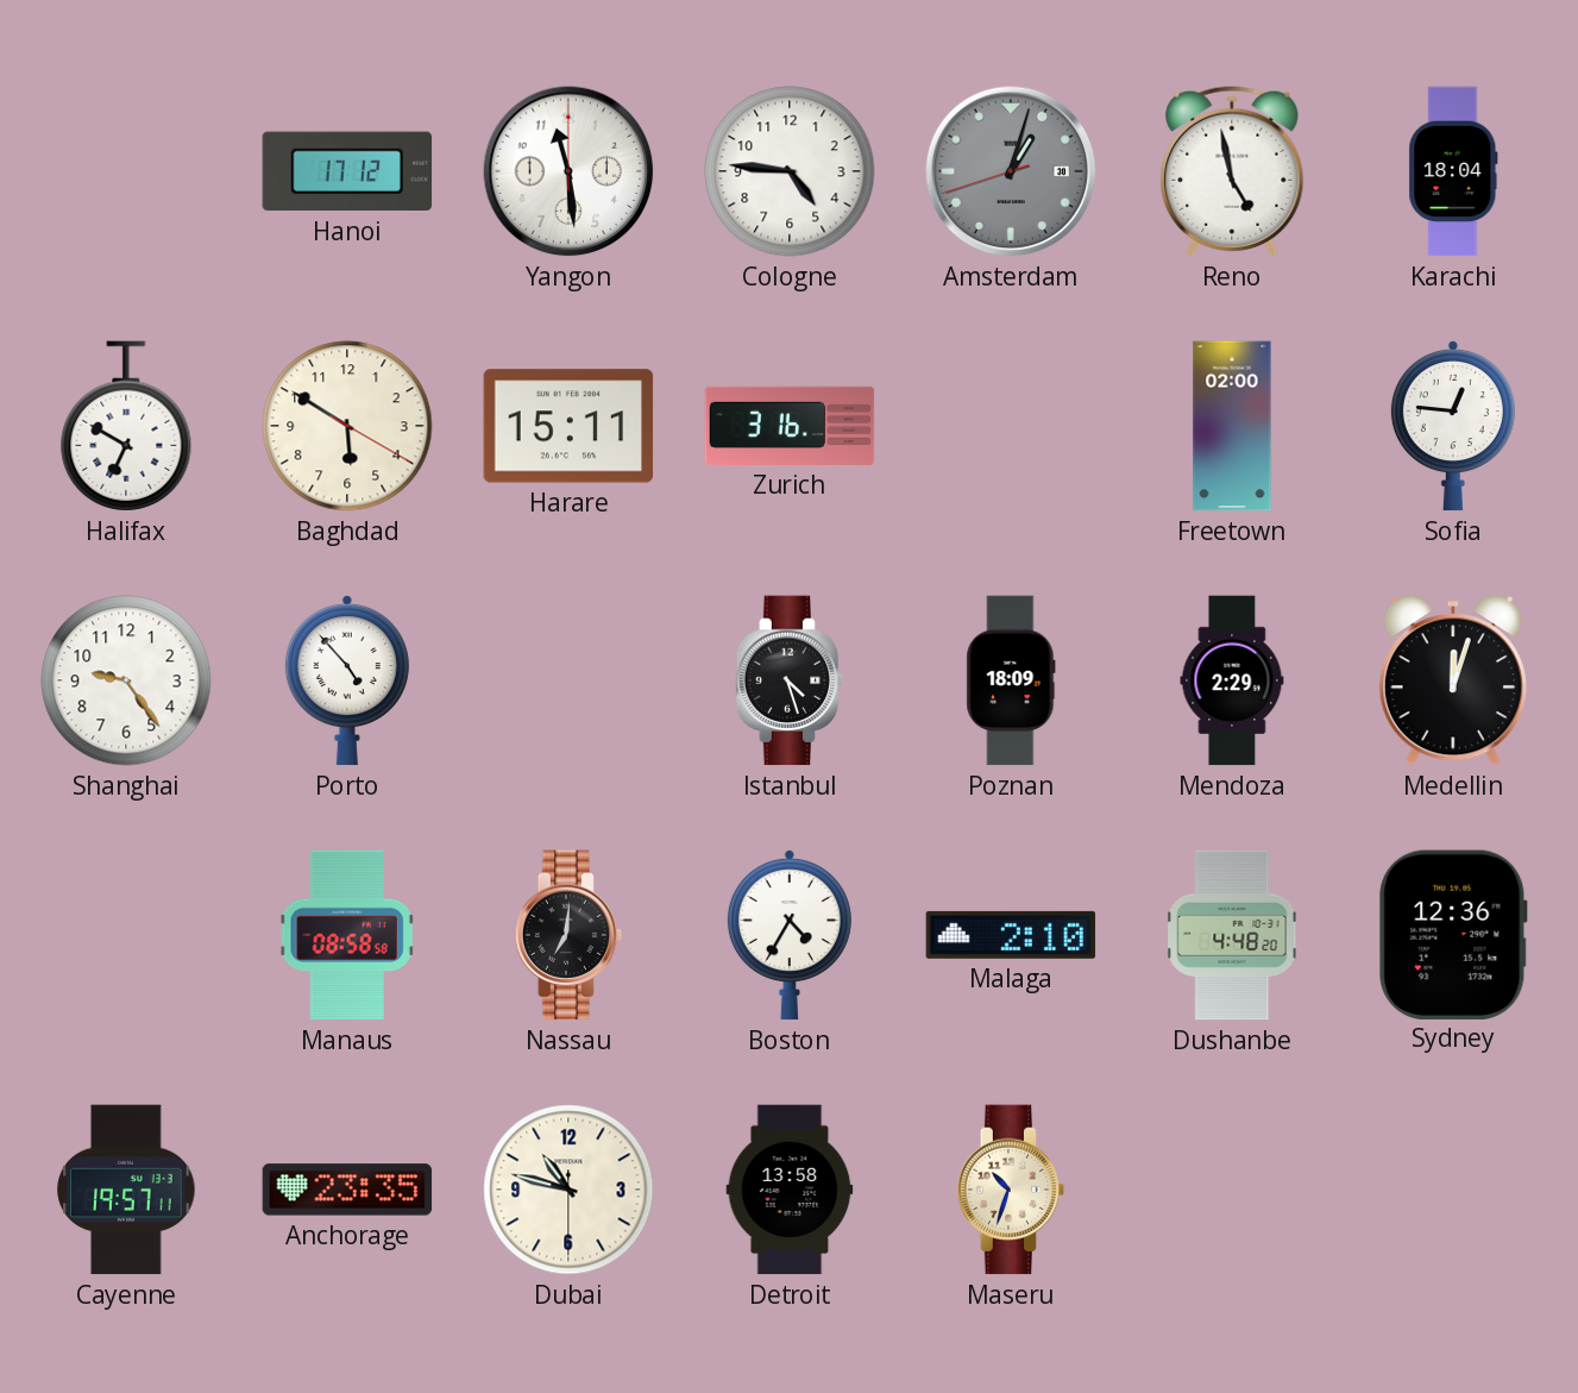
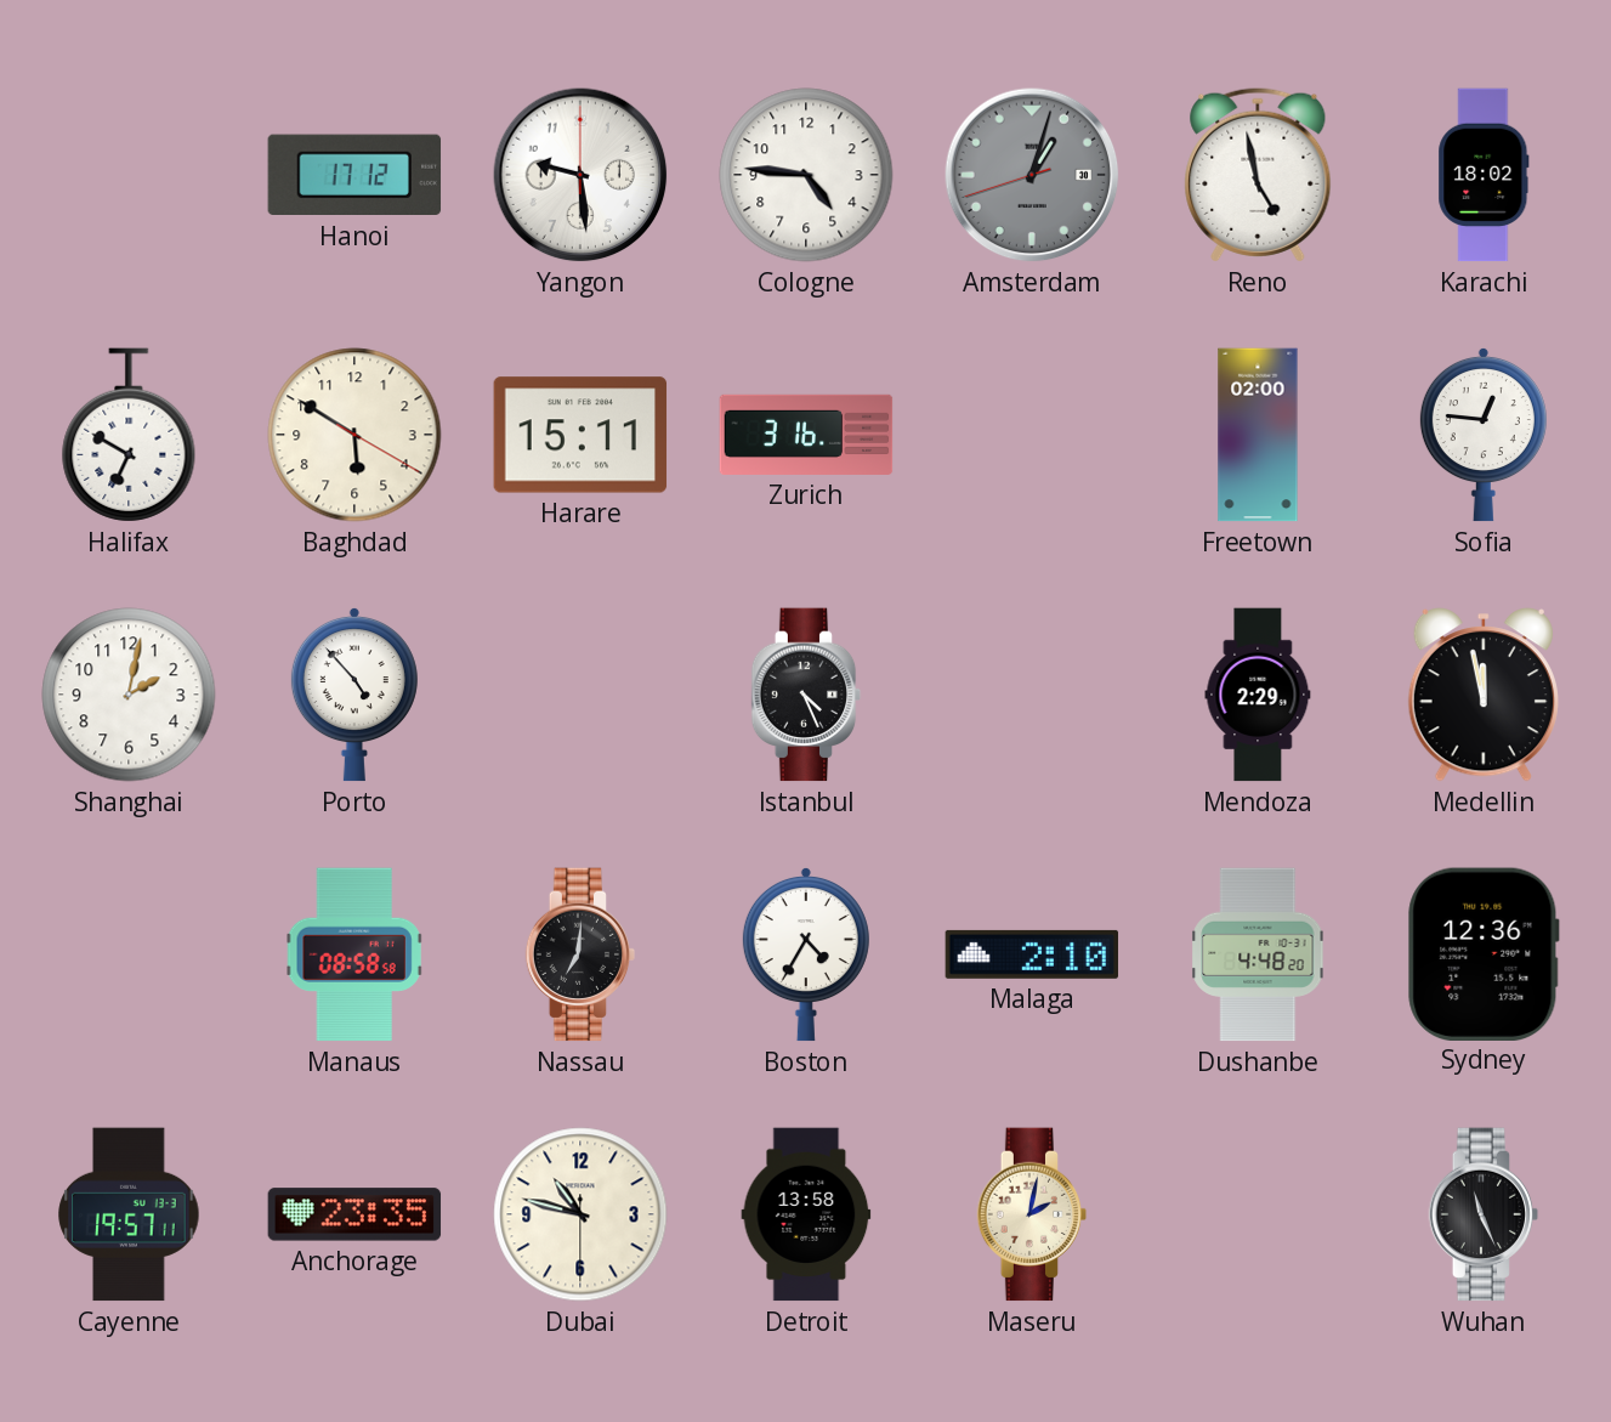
Yangon: 11:29 -> 9:29
Karachi: 18:04 -> 18:02
Shanghai: 9:24 -> 2:02
Istanbul: 4:27 -> 4:26
Poznan: 18:09 -> none
Medellin: 12:03 -> 11:58
Maseru: 10:33 -> 2:02
Wuhan: none -> 11:26
